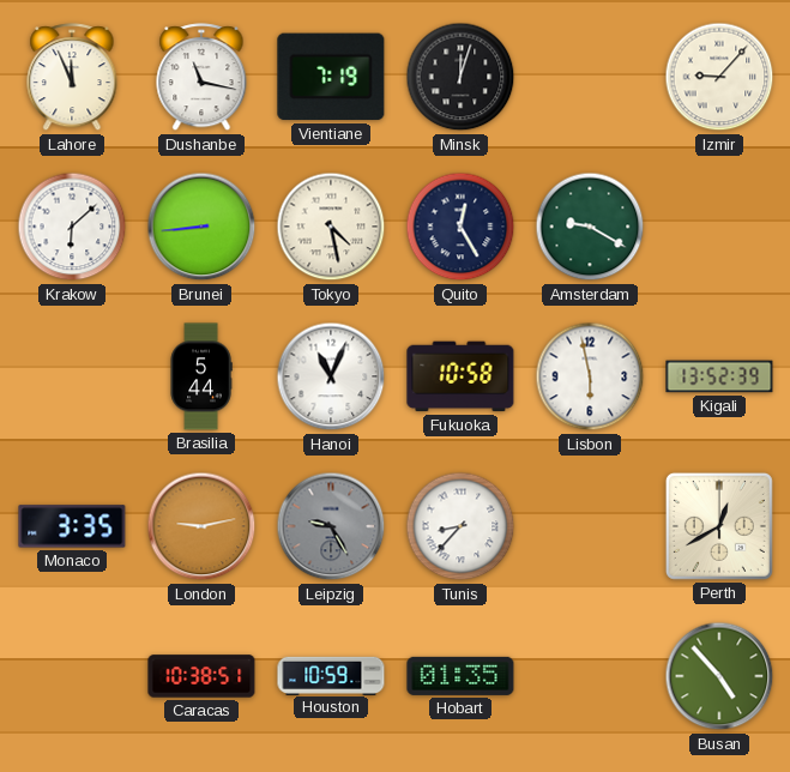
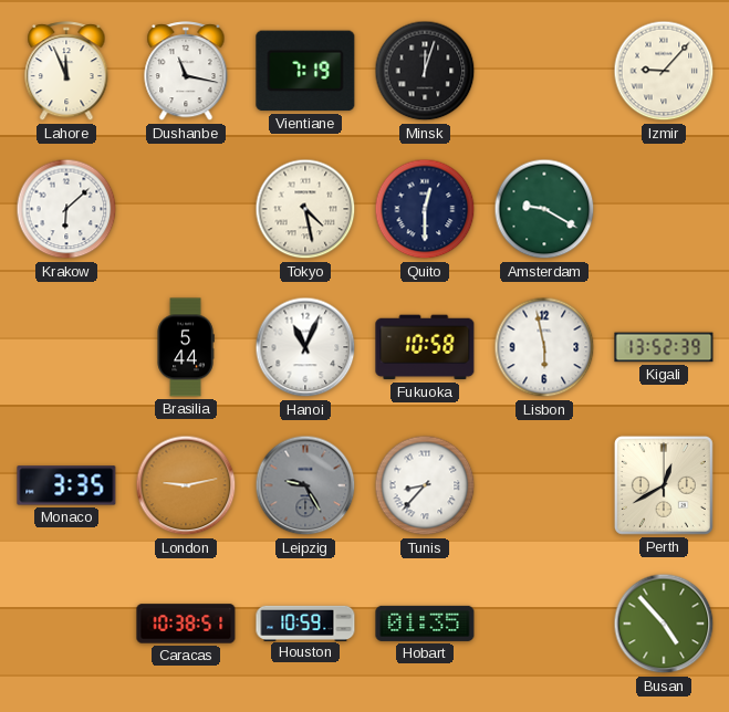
Brunei: 8:44 -> none
Quito: 12:25 -> 12:30
